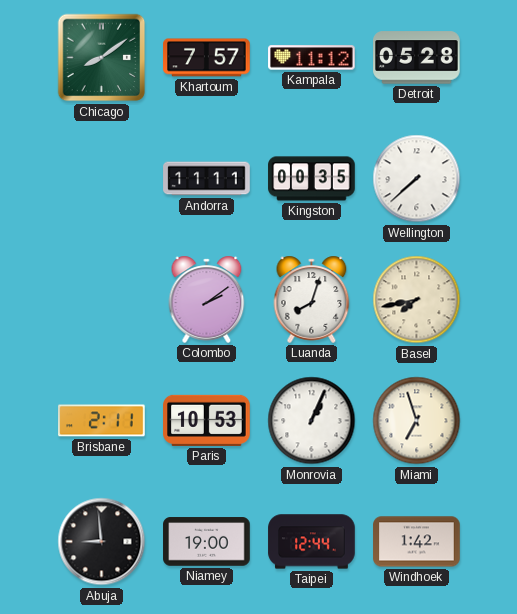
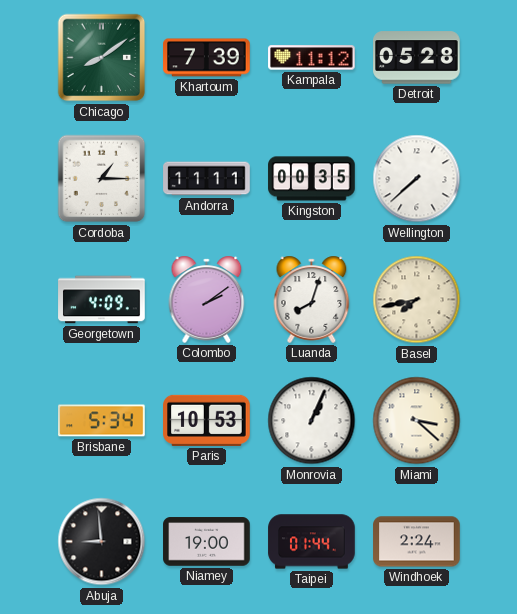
Khartoum: 7:57 -> 7:39
Cordoba: none -> 1:15
Georgetown: none -> 4:09
Brisbane: 2:11 -> 5:34
Miami: 6:57 -> 3:22
Taipei: 12:44 -> 01:44
Windhoek: 1:42 -> 2:24
